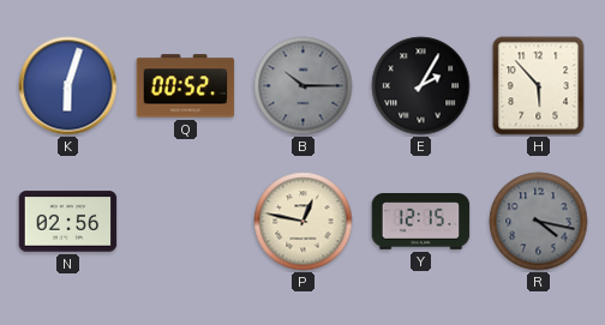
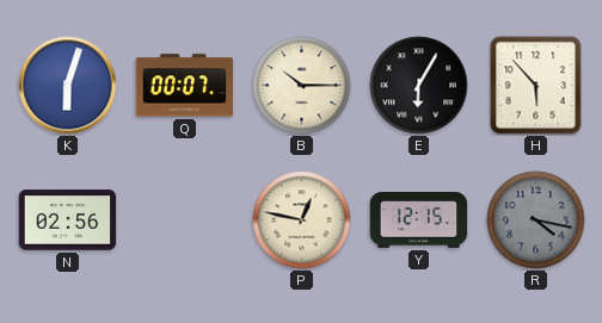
Q: 00:52 -> 00:07
B dial: grey -> cream
E: 2:05 -> 6:05
